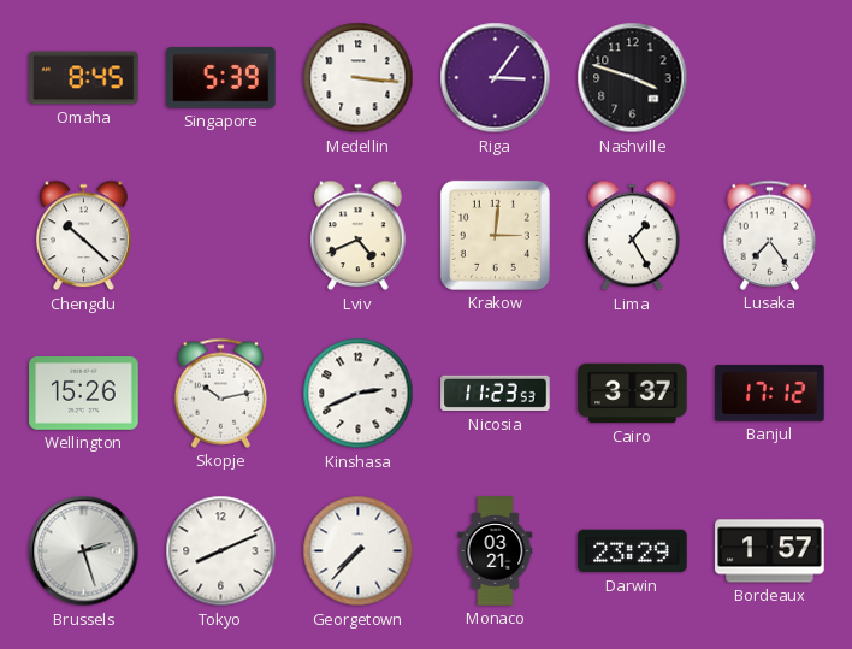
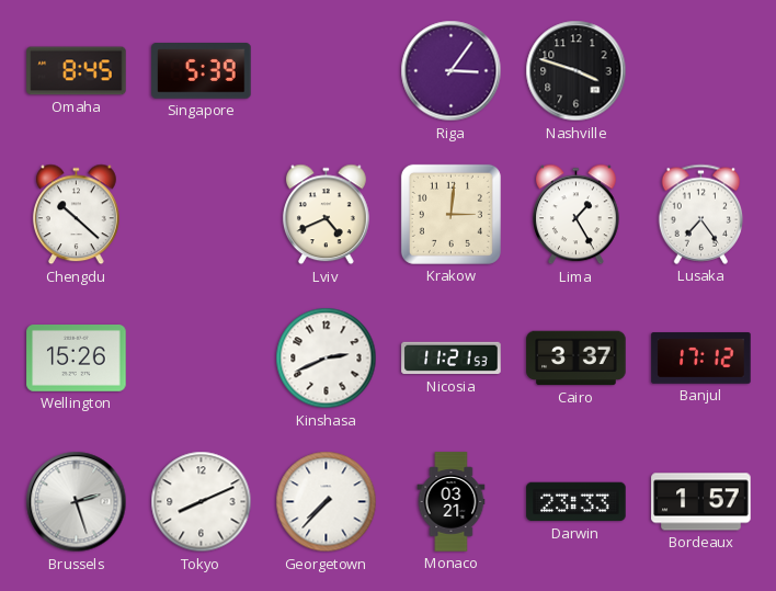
Medellin: 3:16 -> none
Skopje: 10:13 -> none
Nicosia: 11:23 -> 11:21
Darwin: 23:29 -> 23:33
